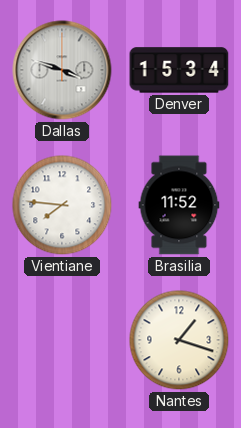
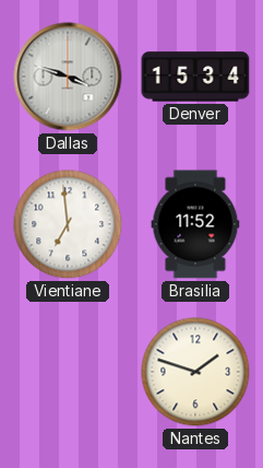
Vientiane: 7:46 -> 6:59
Nantes: 1:18 -> 1:48
